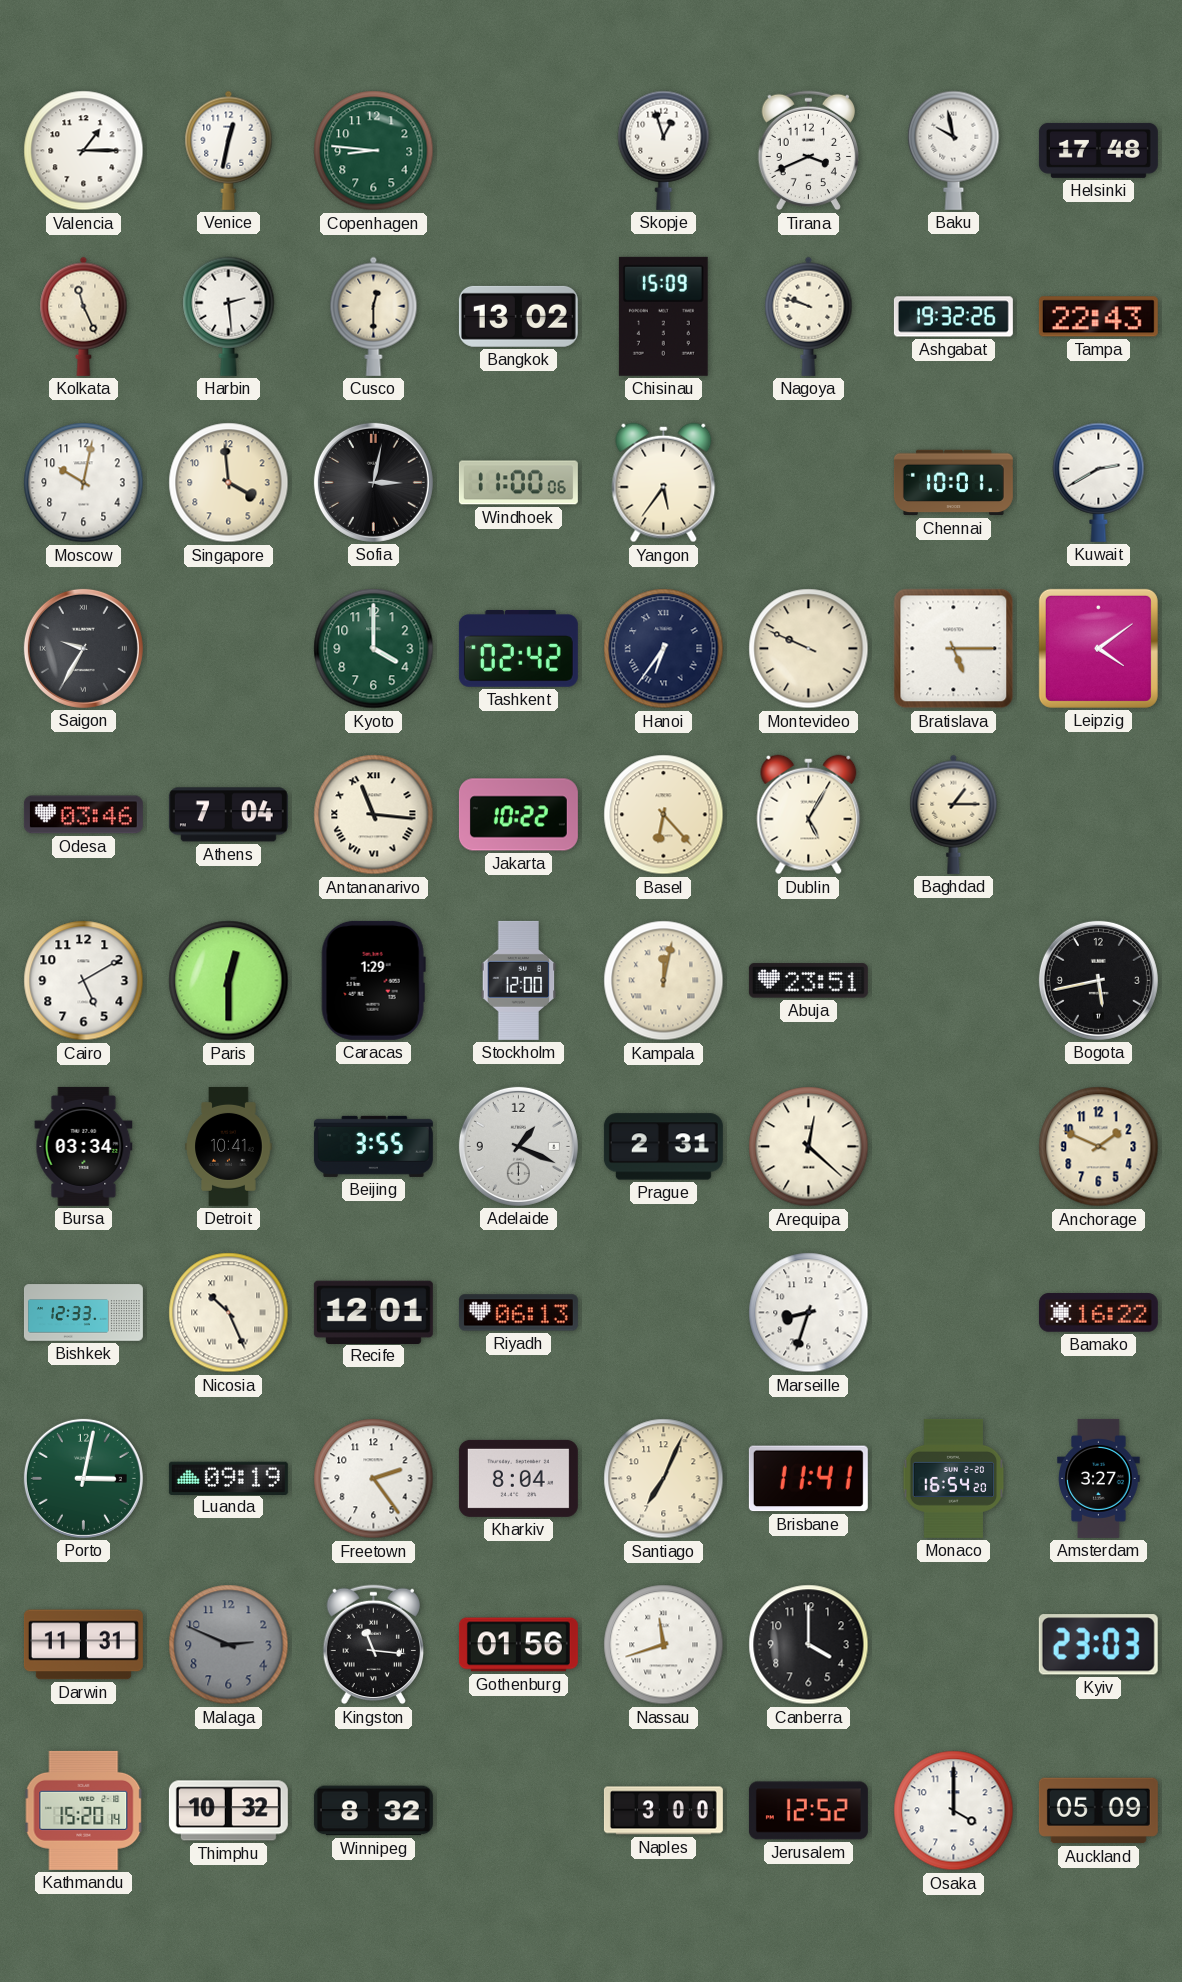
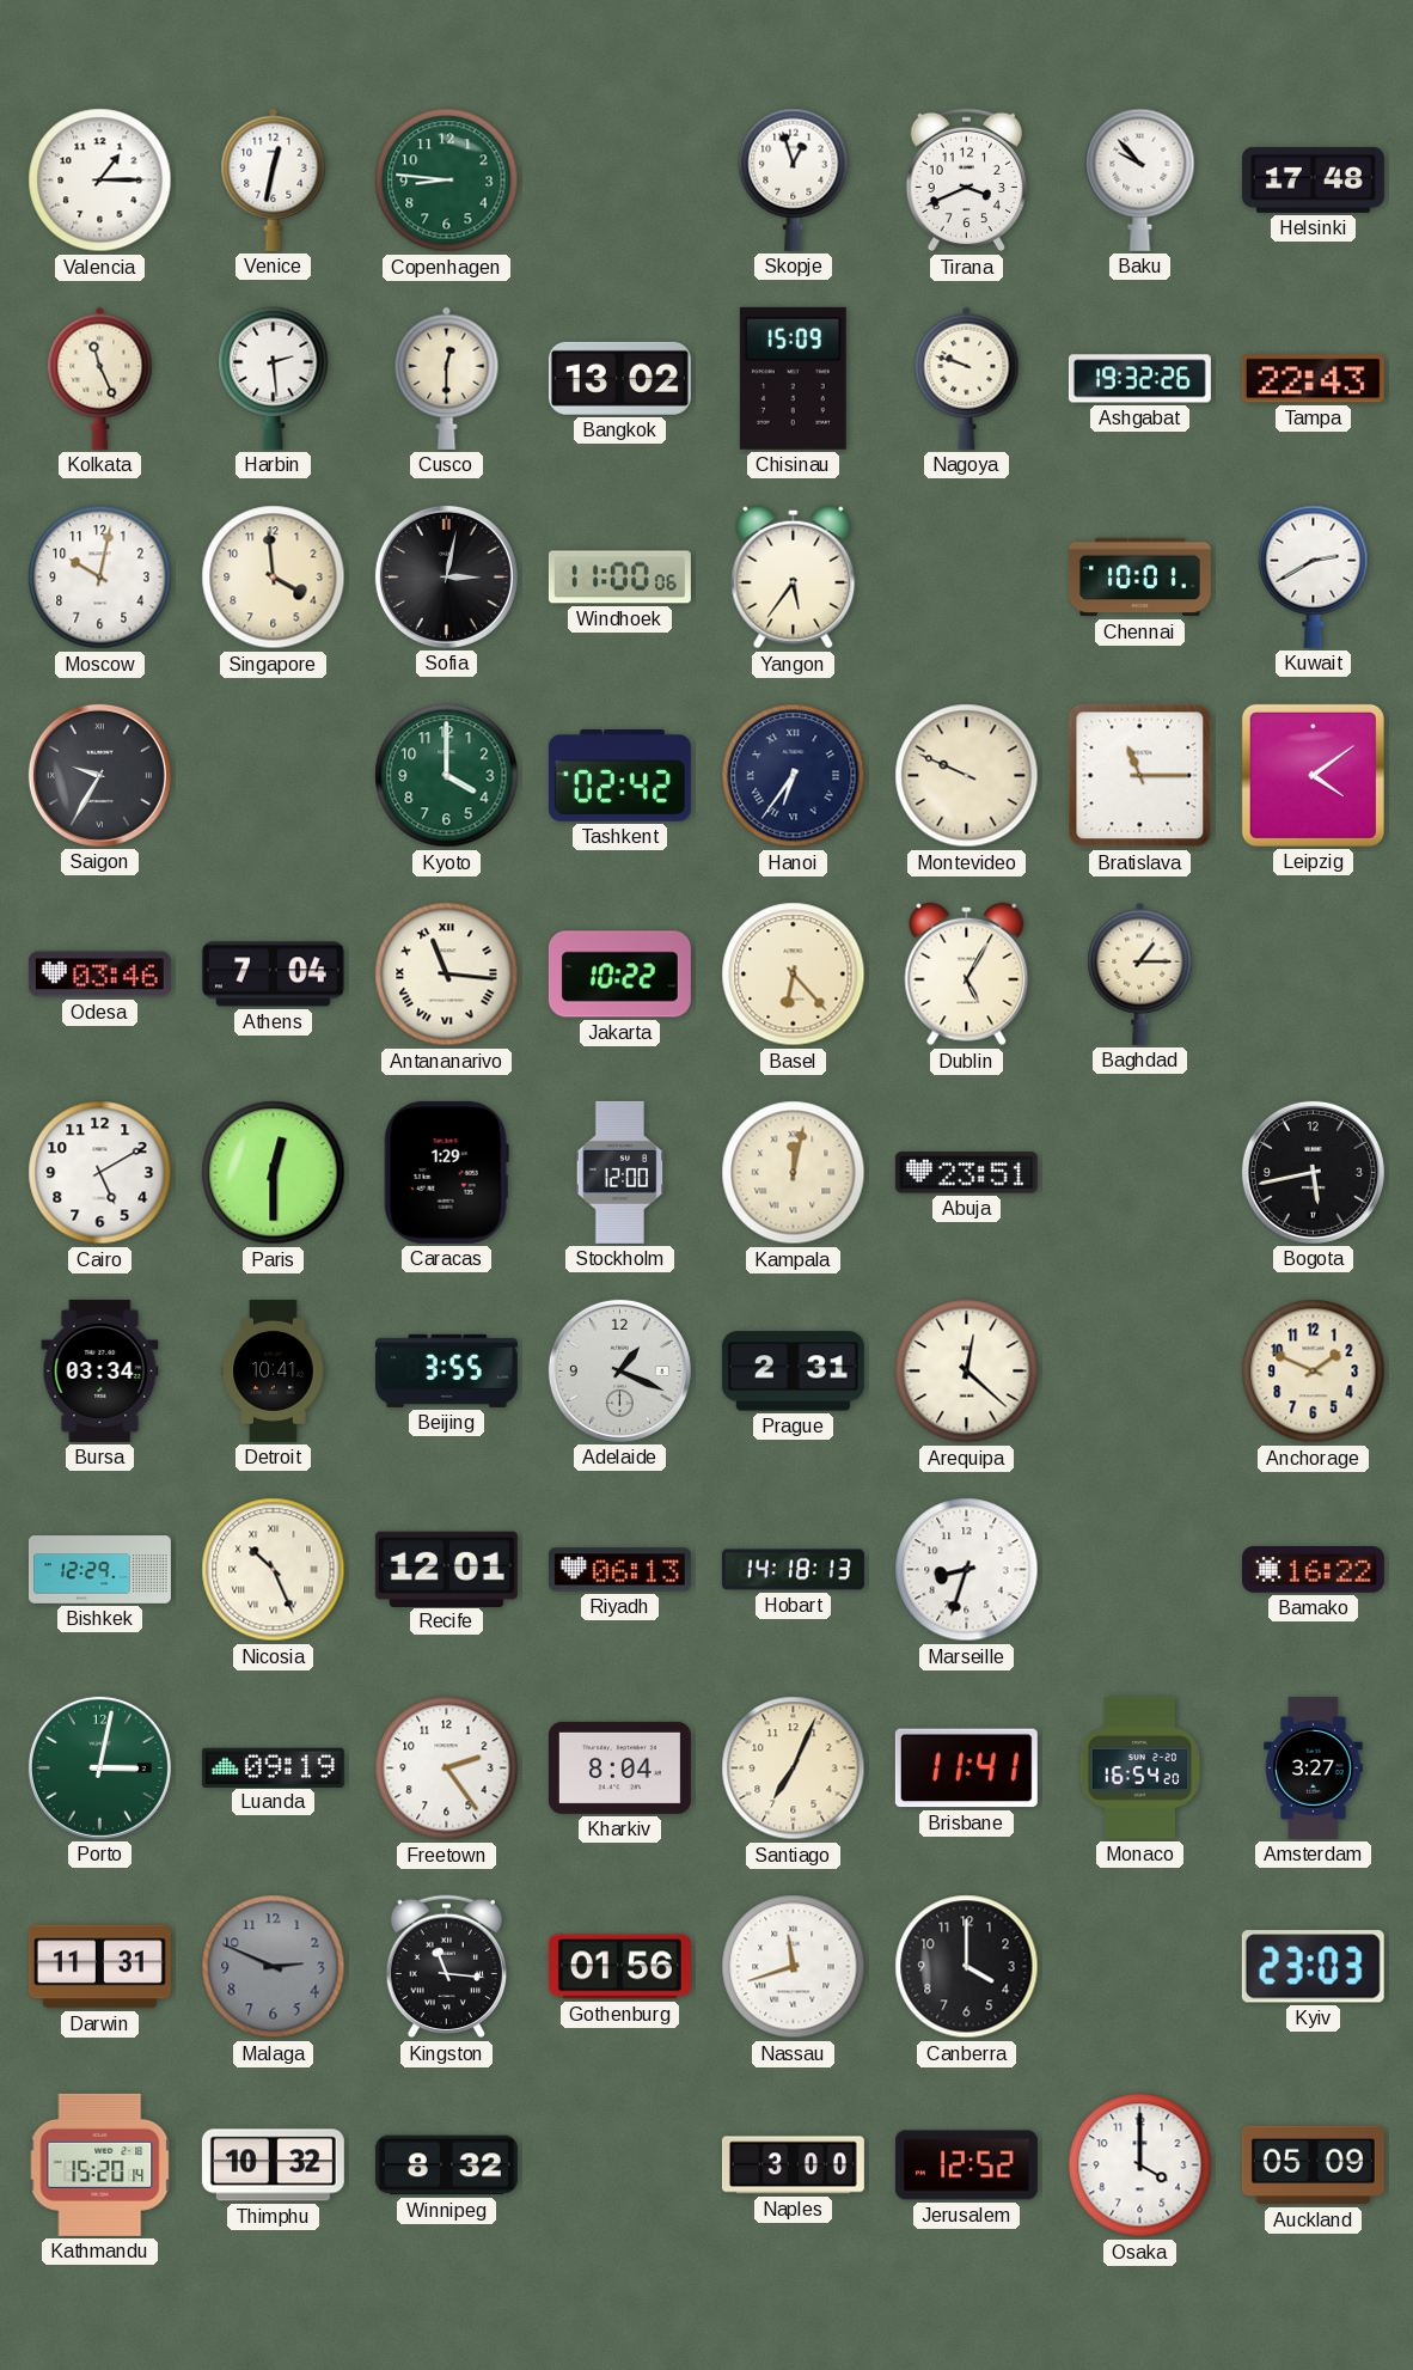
Baku: 9:58 -> 9:53
Bratislava: 5:15 -> 11:15
Bishkek: 12:33 -> 12:29
Hobart: none -> 14:18
